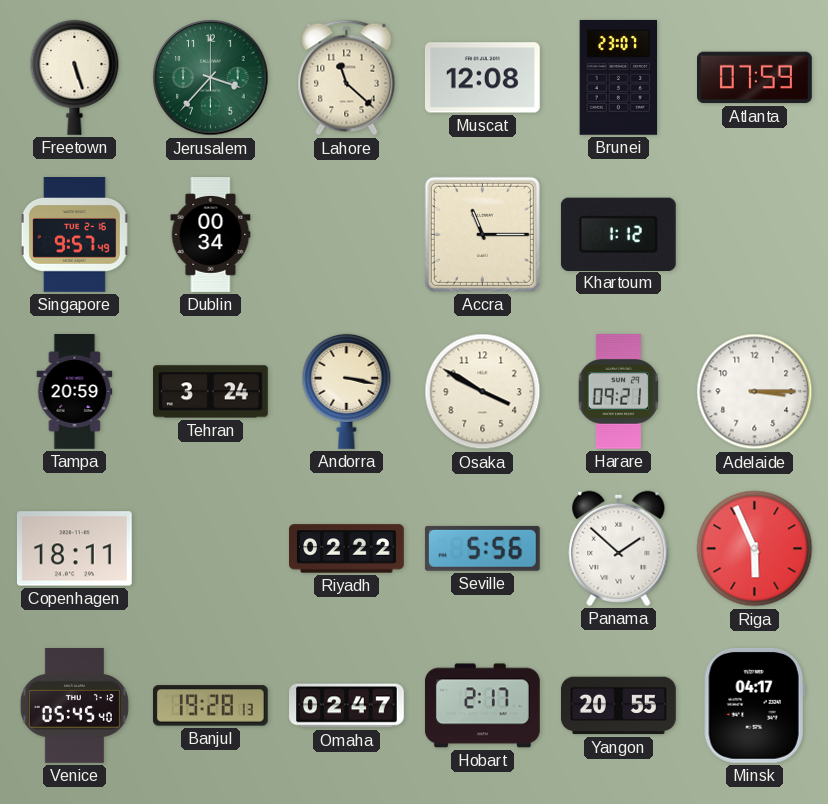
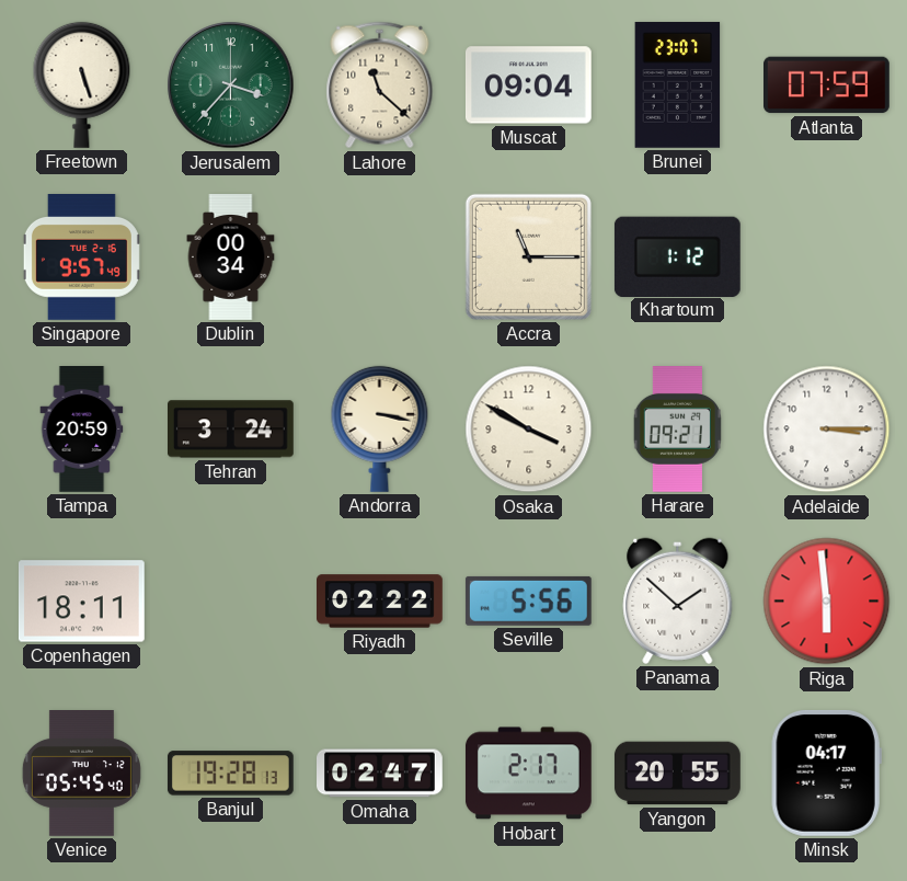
Muscat: 12:08 -> 09:04
Riga: 5:56 -> 5:59
